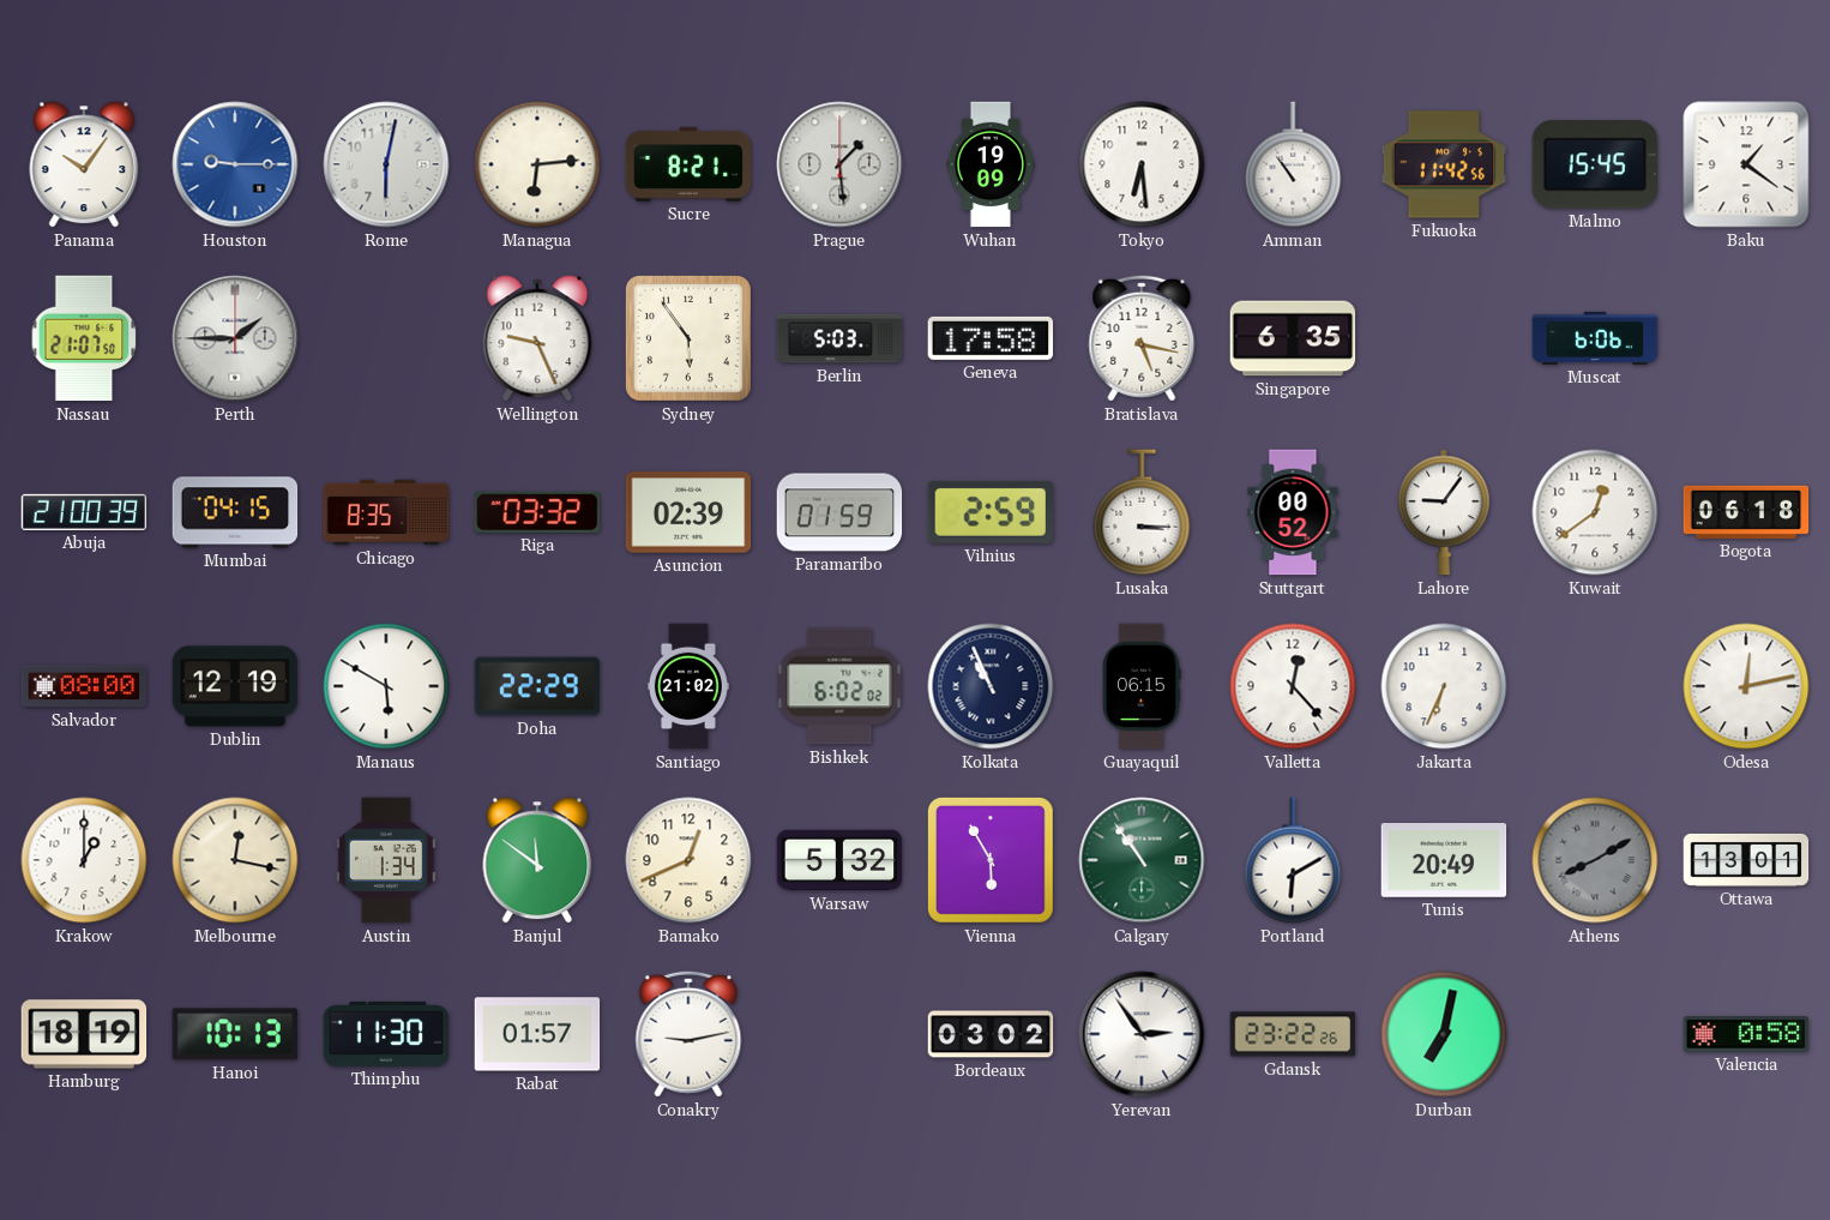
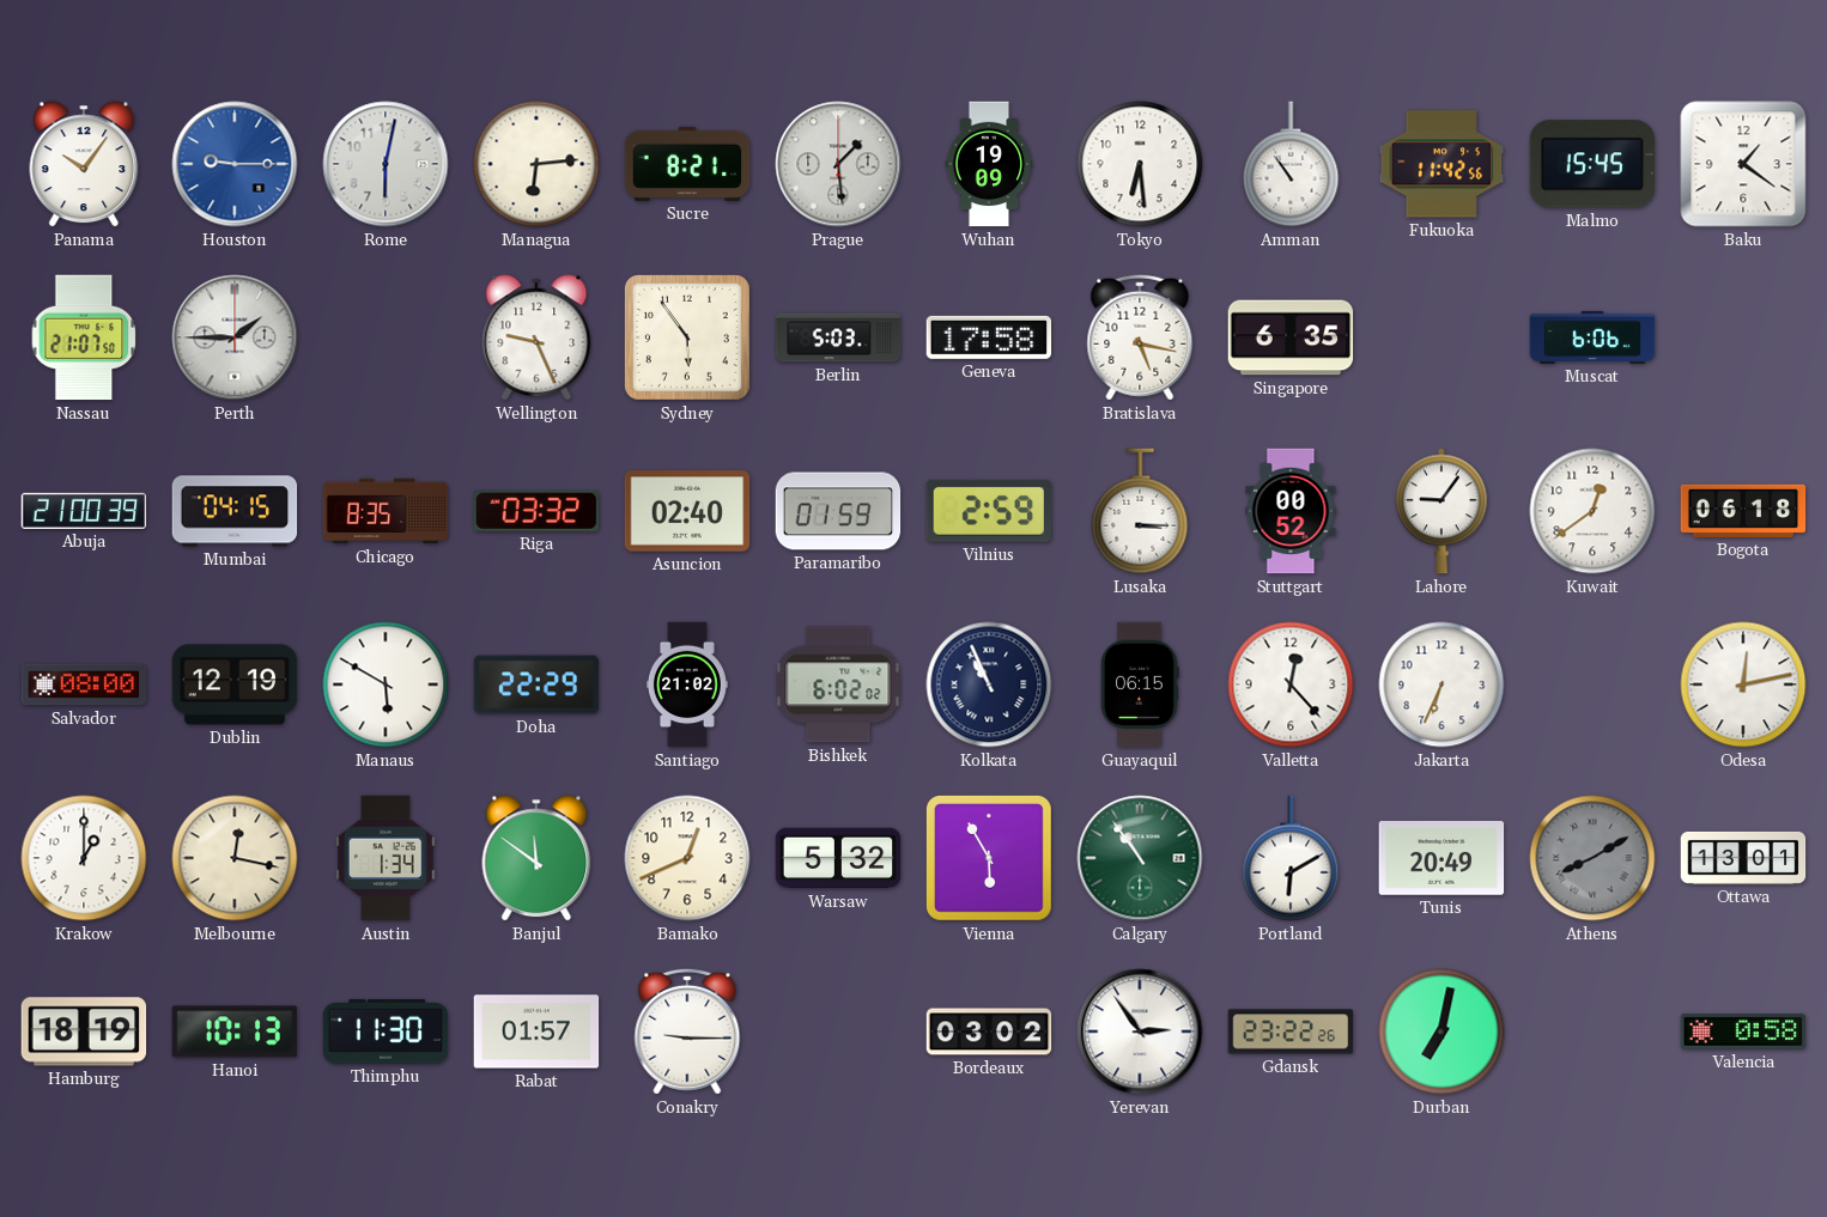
Asuncion: 02:39 -> 02:40
Conakry: 9:13 -> 9:15
